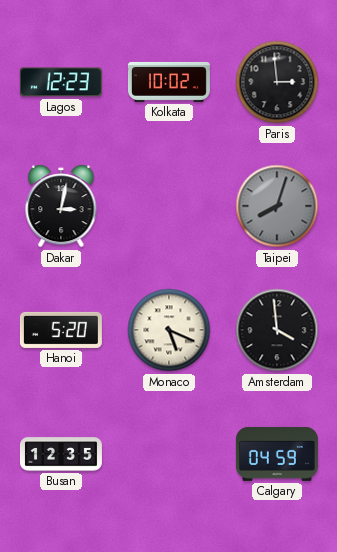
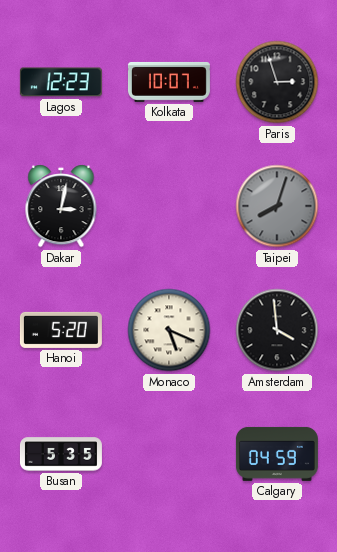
Kolkata: 10:02 -> 10:07
Paris: 2:59 -> 2:57
Busan: 12:35 -> 5:35
